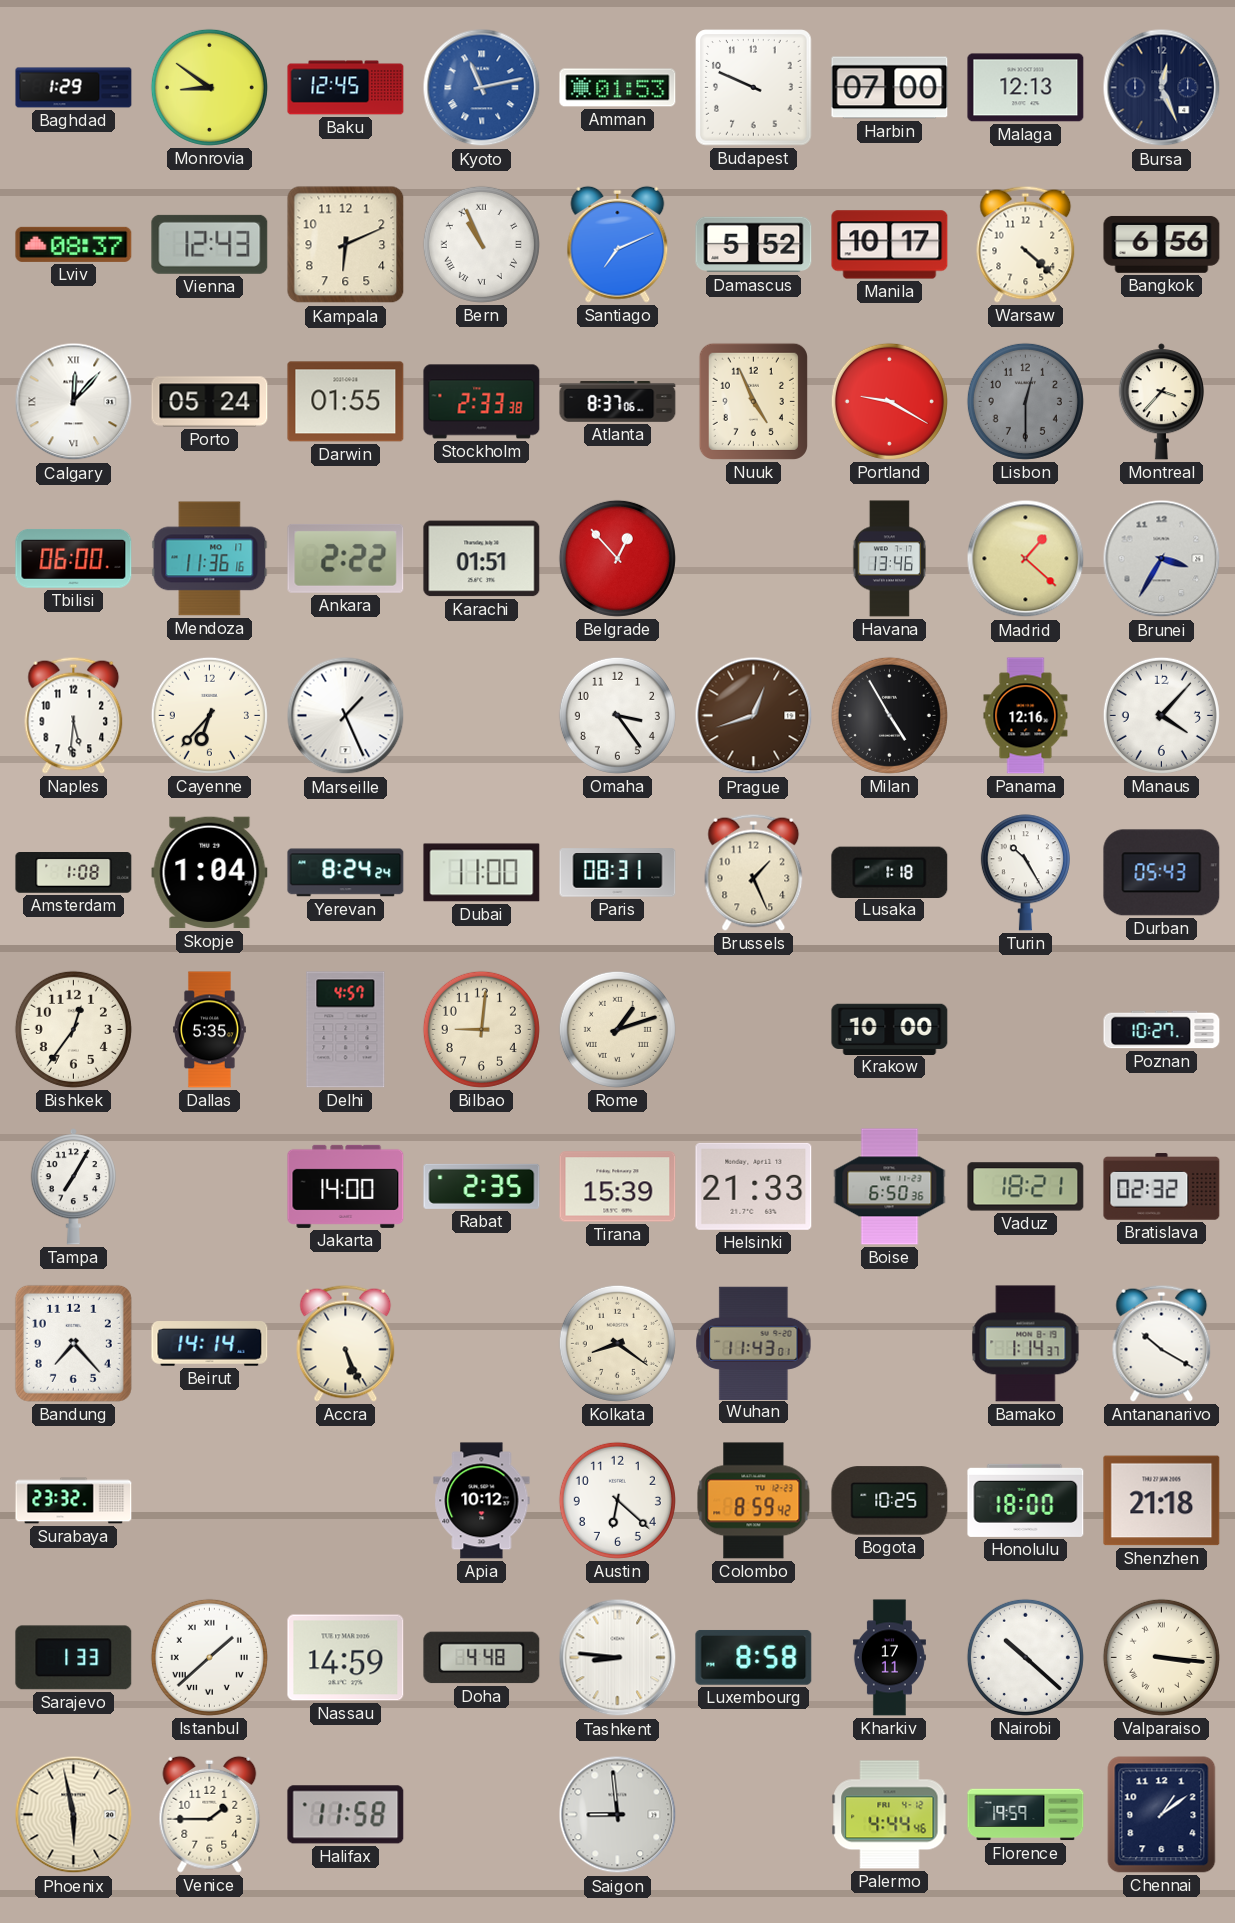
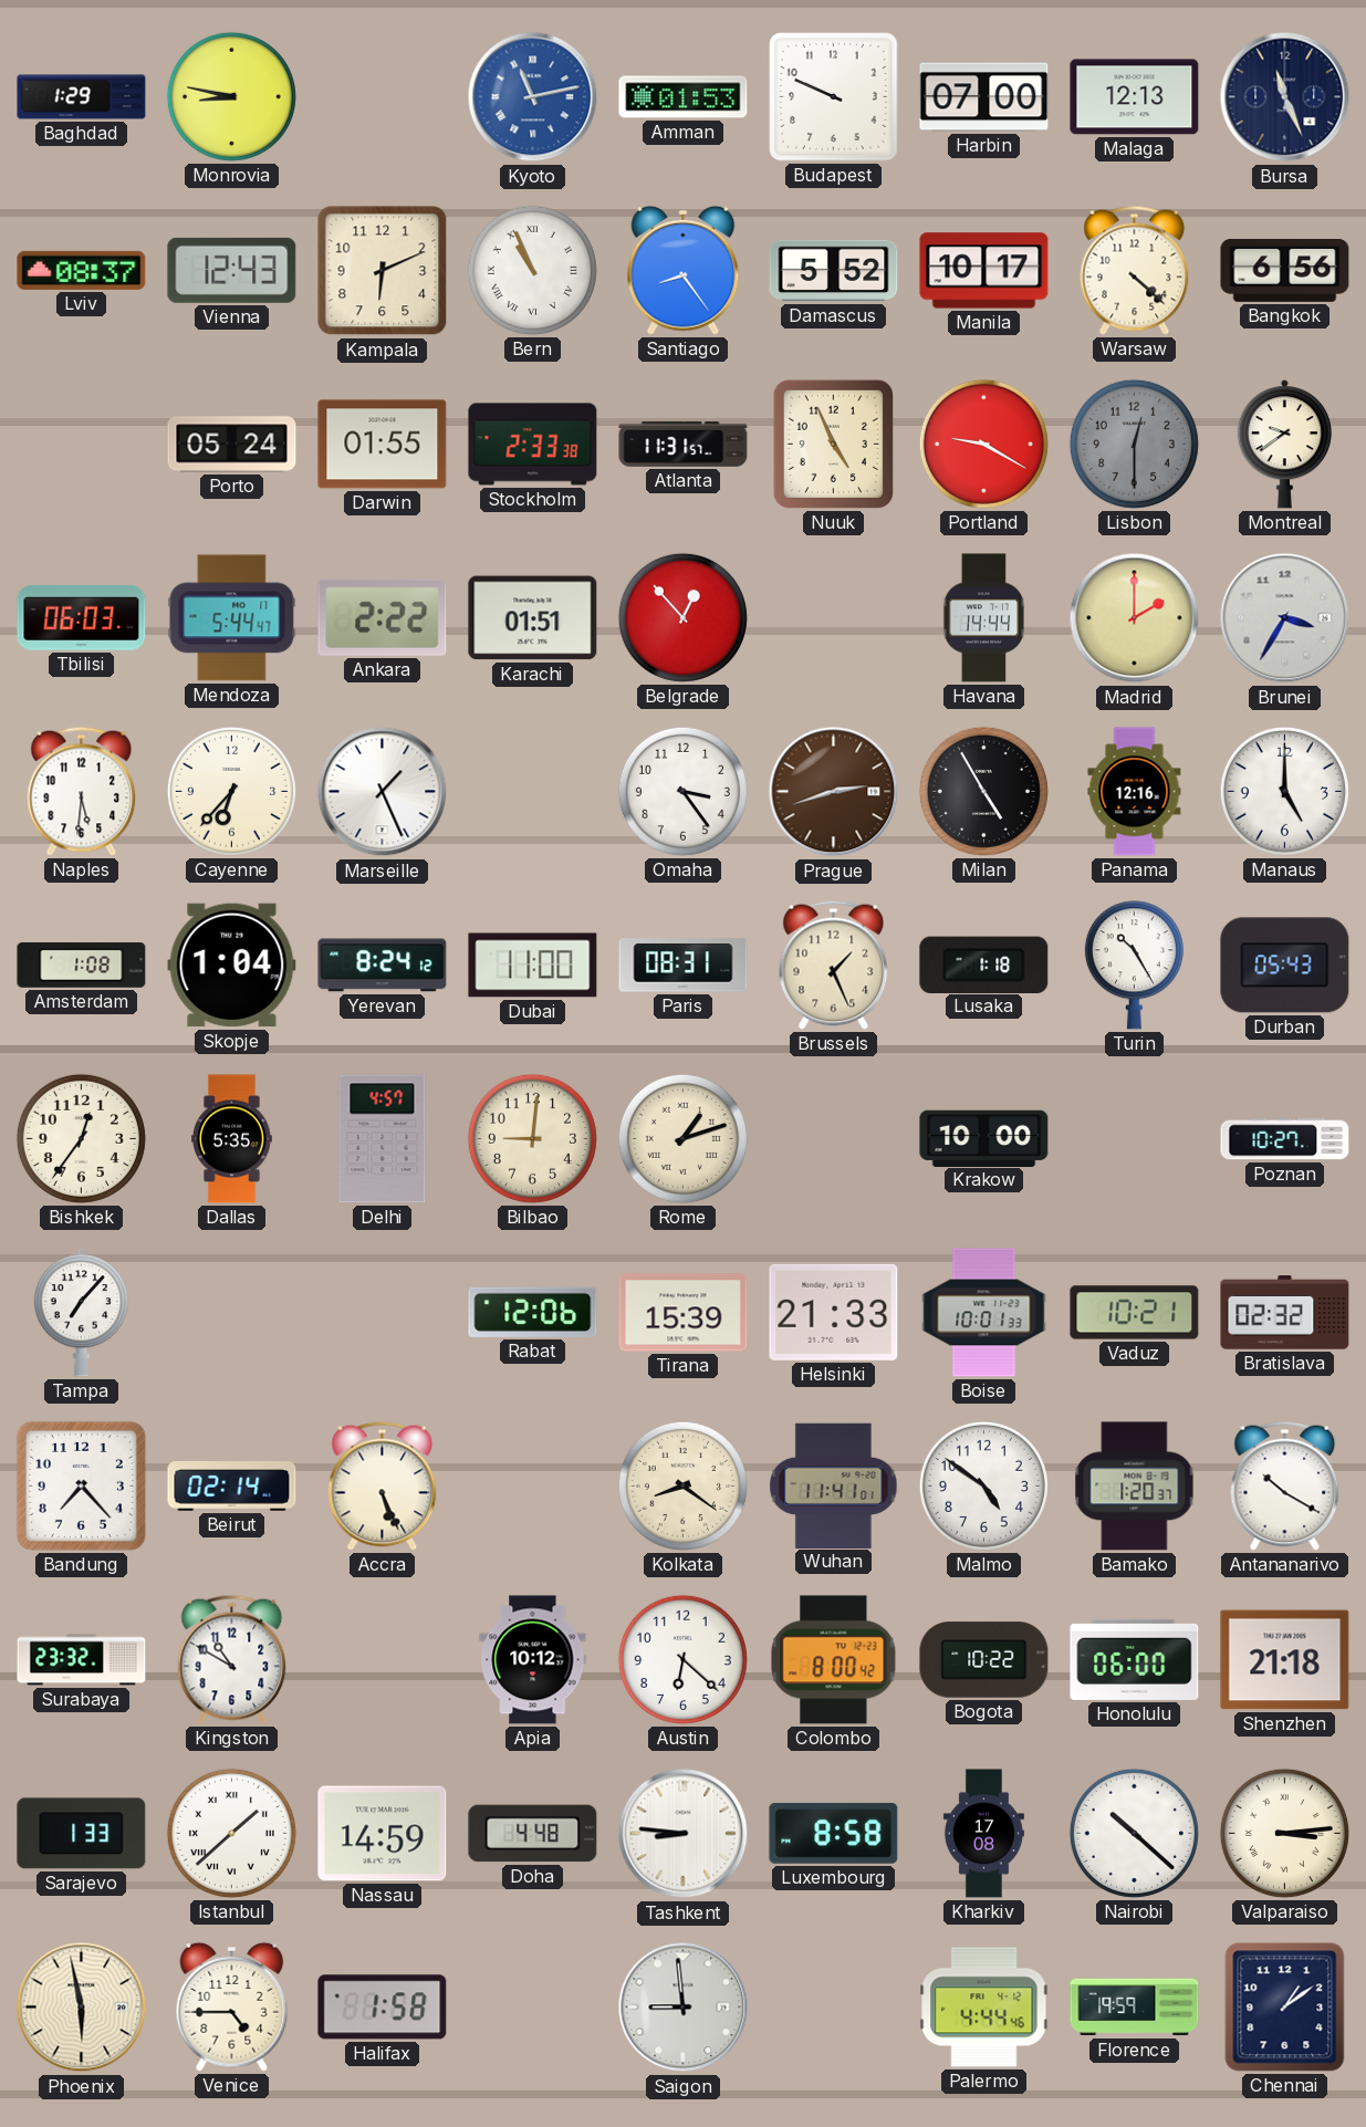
Monrovia: 8:51 -> 8:47
Baku: 12:45 -> none
Bursa: 12:26 -> 11:26
Santiago: 7:11 -> 8:24
Calgary: 12:07 -> none
Atlanta: 8:37 -> 11:31
Montreal: 3:37 -> 9:39
Tbilisi: 06:00 -> 06:03
Mendoza: 11:36 -> 5:44
Havana: 13:46 -> 14:44
Madrid: 1:22 -> 2:00
Prague: 12:42 -> 2:42
Manaus: 4:07 -> 5:00
Yerevan: 8:24:24 -> 8:24:12
Tampa: 7:05 -> 7:07
Jakarta: 14:00 -> none
Rabat: 2:35 -> 12:06
Boise: 6:50 -> 10:01
Vaduz: 18:21 -> 10:21
Beirut: 14:14 -> 02:14
Wuhan: 11:43 -> 11:41
Malmo: none -> 4:51
Bamako: 1:14 -> 1:20
Kingston: none -> 10:50
Colombo: 8:59 -> 8:00
Bogota: 10:25 -> 10:22
Honolulu: 18:00 -> 06:00
Kharkiv: 17:11 -> 17:08
Valparaiso: 3:16 -> 3:14
Venice: 1:45 -> 4:45
Halifax: 11:58 -> 1:58
